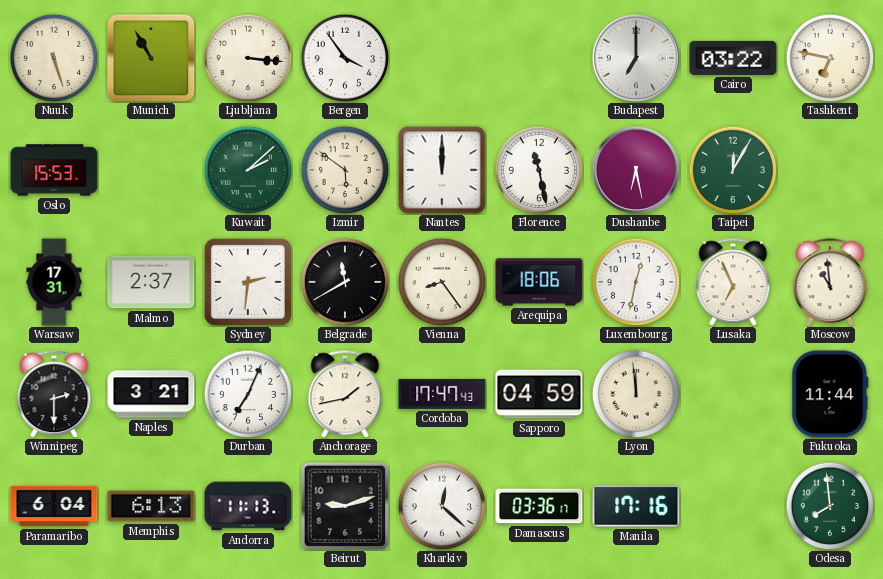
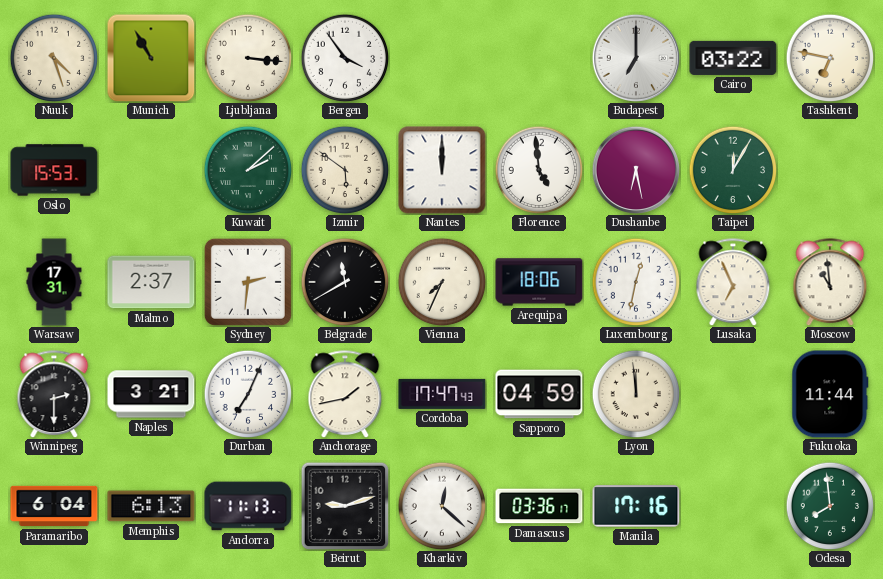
Nuuk: 5:27 -> 4:27
Florence: 11:28 -> 4:59
Vienna: 8:24 -> 7:34
